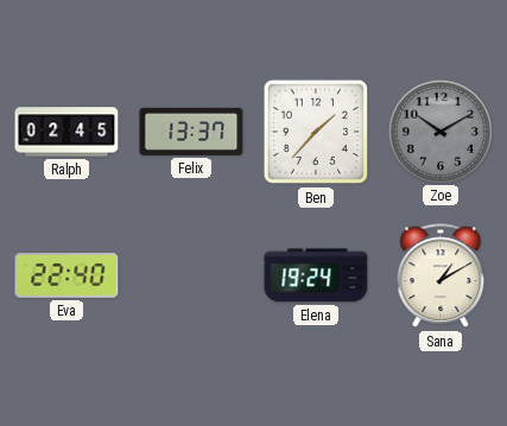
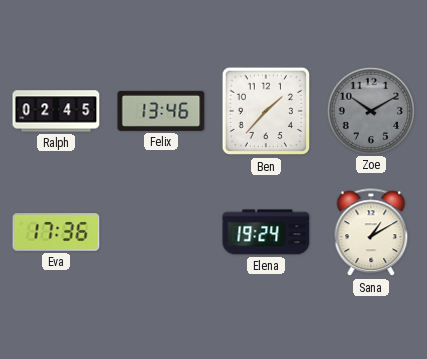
Felix: 13:37 -> 13:46
Eva: 22:40 -> 17:36
